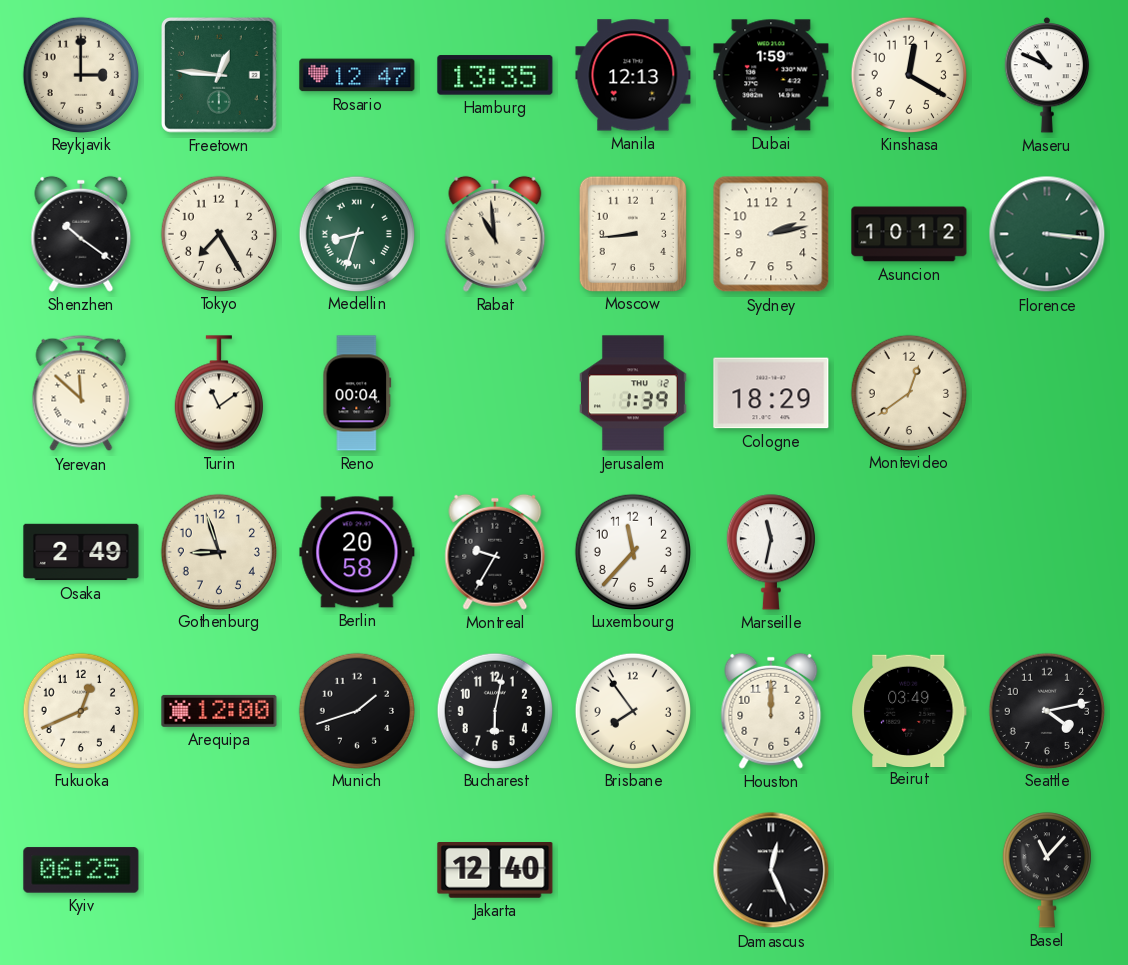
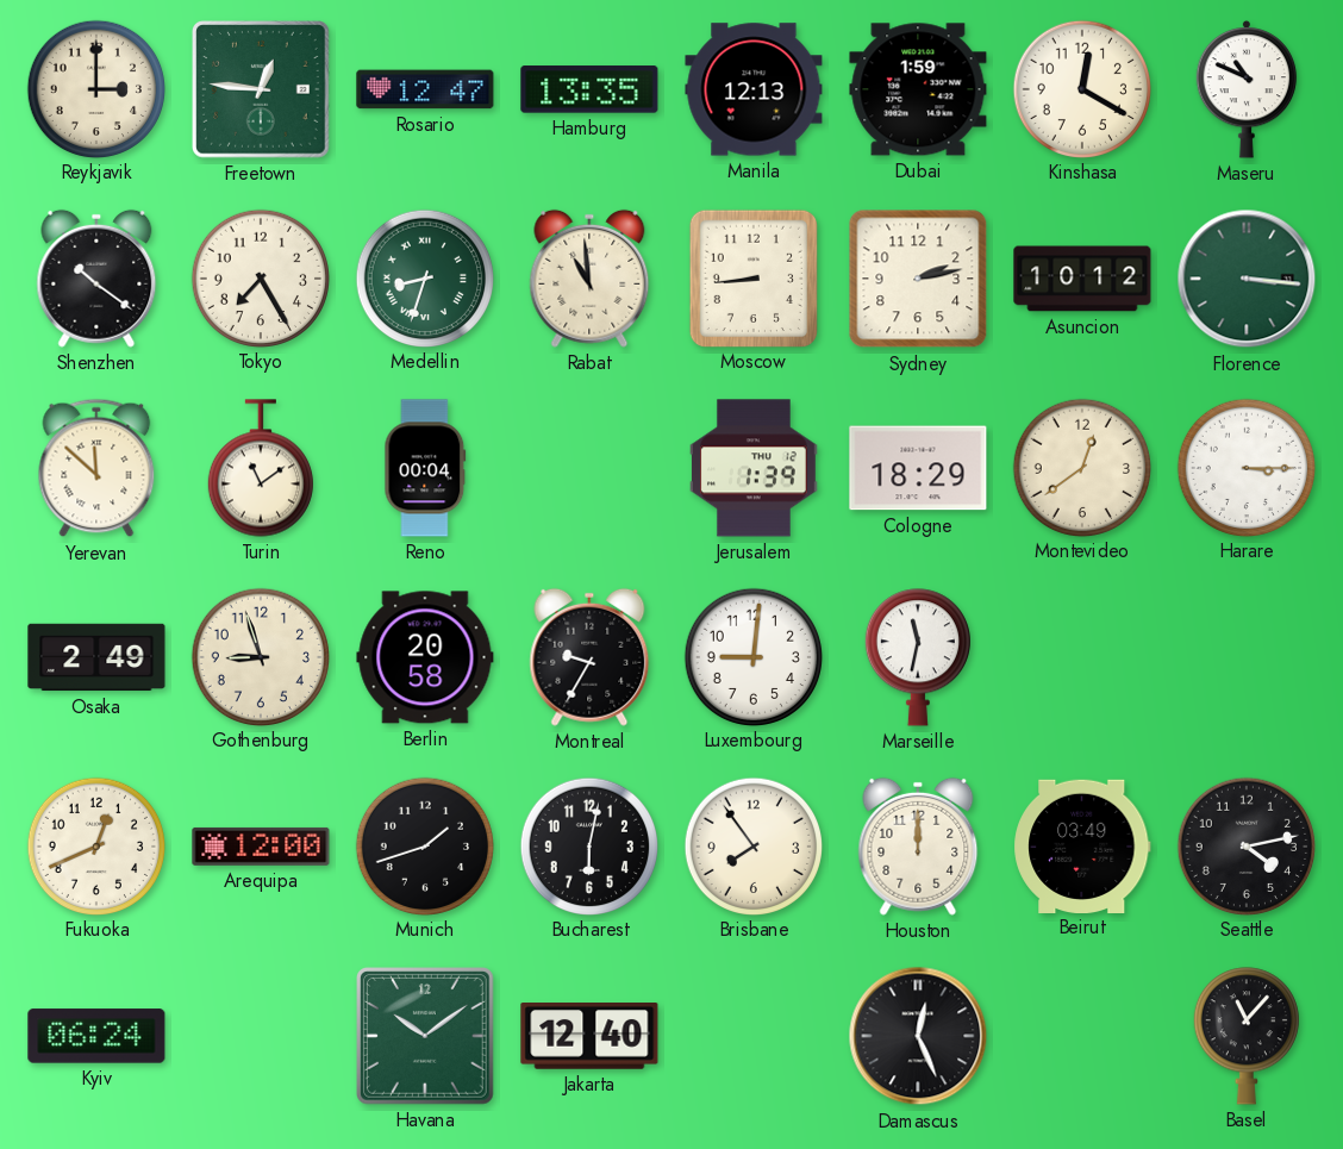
Harare: none -> 3:15
Luxembourg: 11:37 -> 9:01
Kyiv: 06:25 -> 06:24
Havana: none -> 10:09
